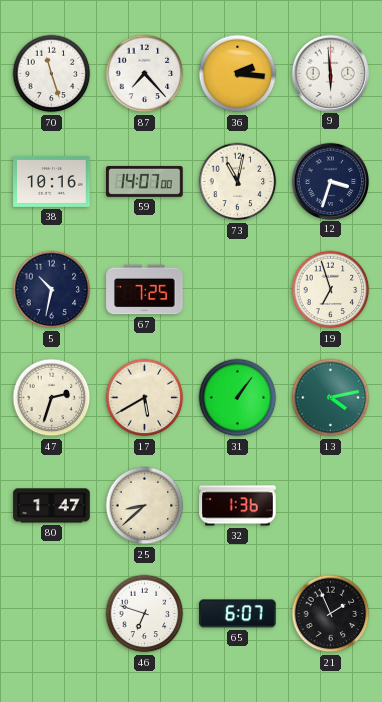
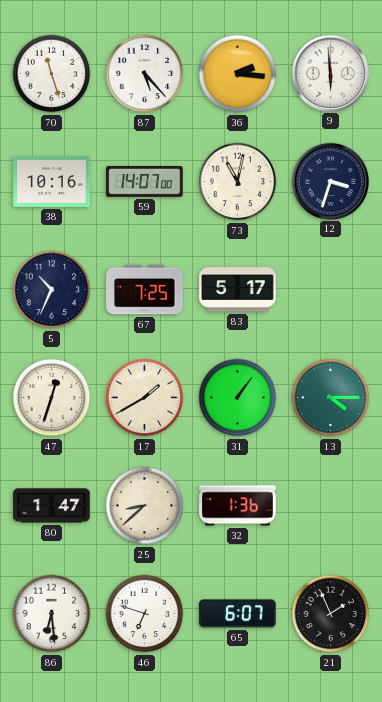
87: 7:23 -> 5:23
5: 10:32 -> 10:34
83: none -> 5:17
19: 6:57 -> none
47: 2:33 -> 12:33
17: 5:40 -> 1:40
13: 4:13 -> 4:15
86: none -> 6:29
